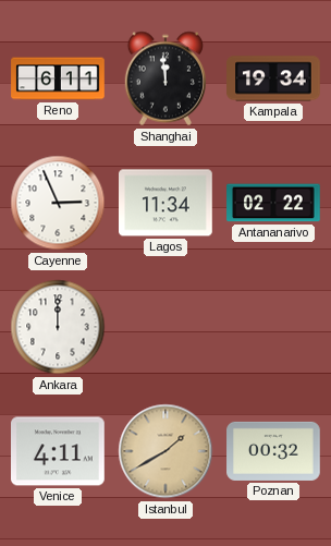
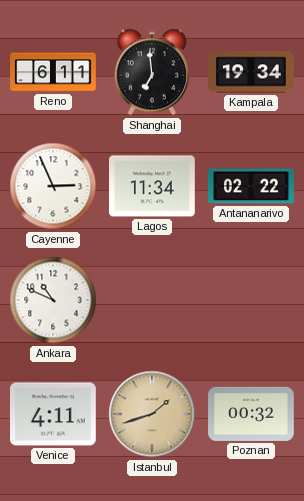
Shanghai: 11:59 -> 6:59
Ankara: 12:00 -> 10:49
Istanbul: 1:40 -> 1:42
